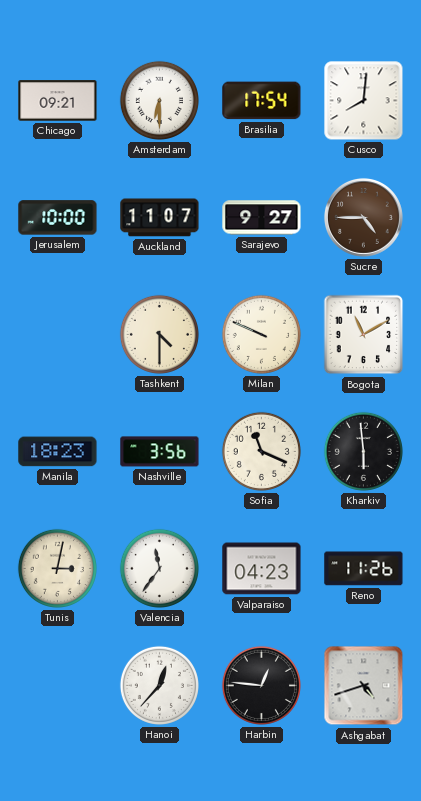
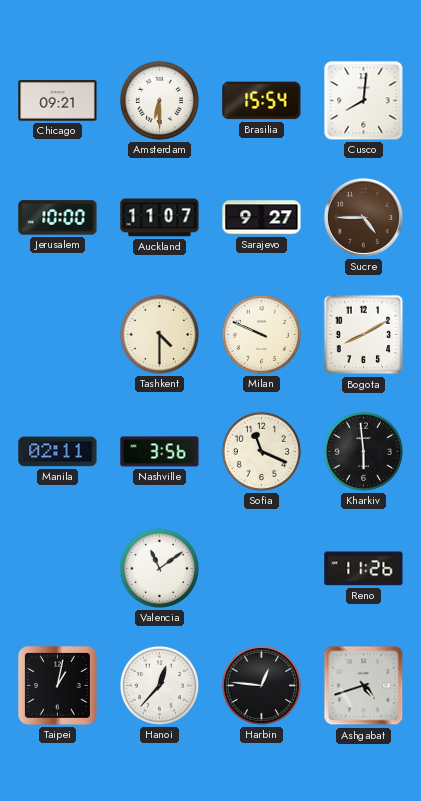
Brasilia: 17:54 -> 15:54
Bogota: 11:10 -> 8:10
Manila: 18:23 -> 02:11
Tunis: 3:02 -> none
Valencia: 11:36 -> 11:09
Valparaiso: 04:23 -> none
Taipei: none -> 1:02
